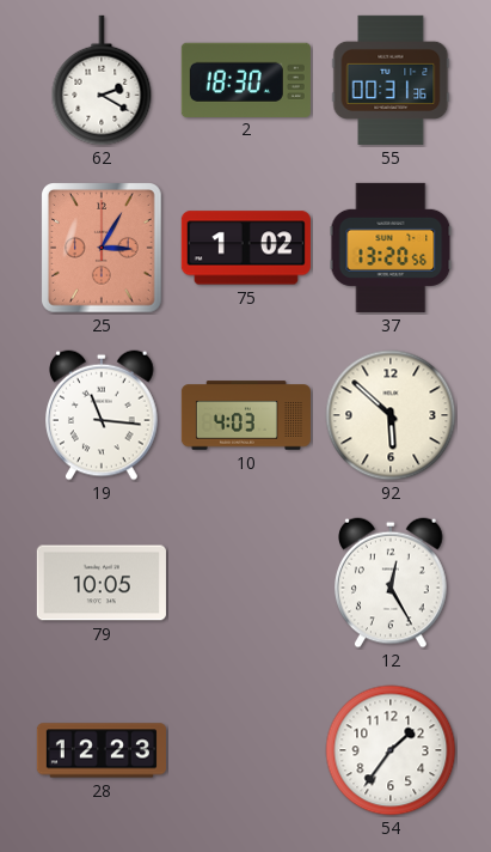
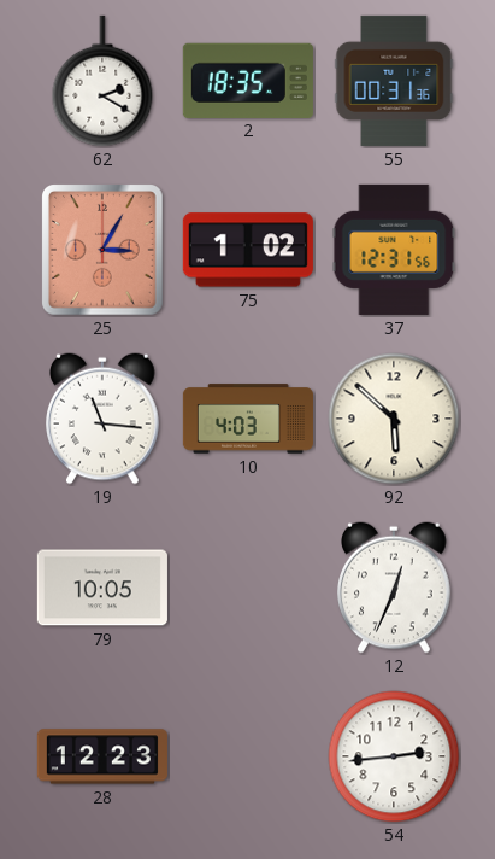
2: 18:30 -> 18:35
37: 13:20 -> 12:31
12: 12:25 -> 12:34
54: 1:36 -> 2:44
